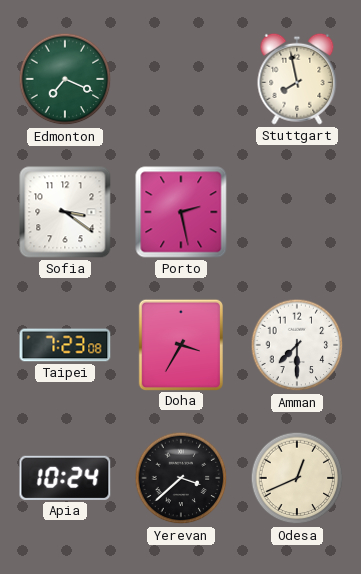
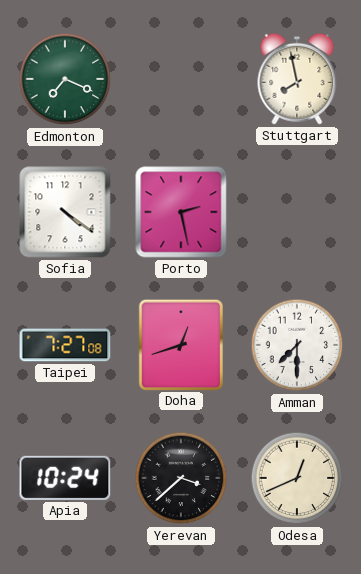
Sofia: 3:21 -> 4:21
Taipei: 7:23 -> 7:27
Doha: 3:35 -> 12:42
